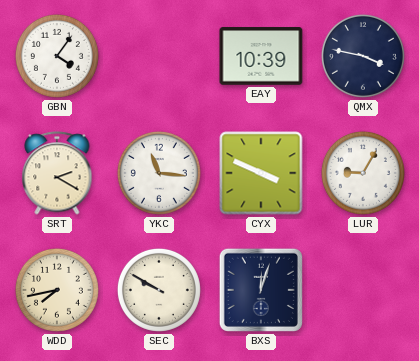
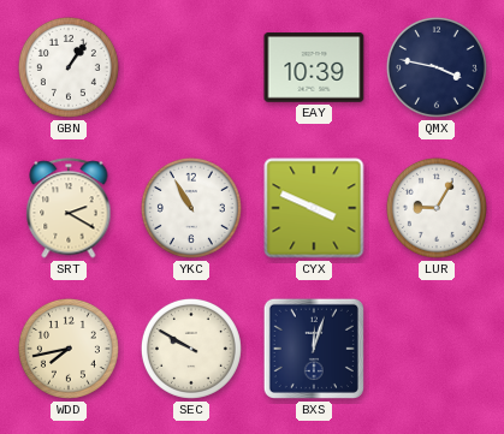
GBN: 4:06 -> 1:06
YKC: 11:16 -> 10:55
